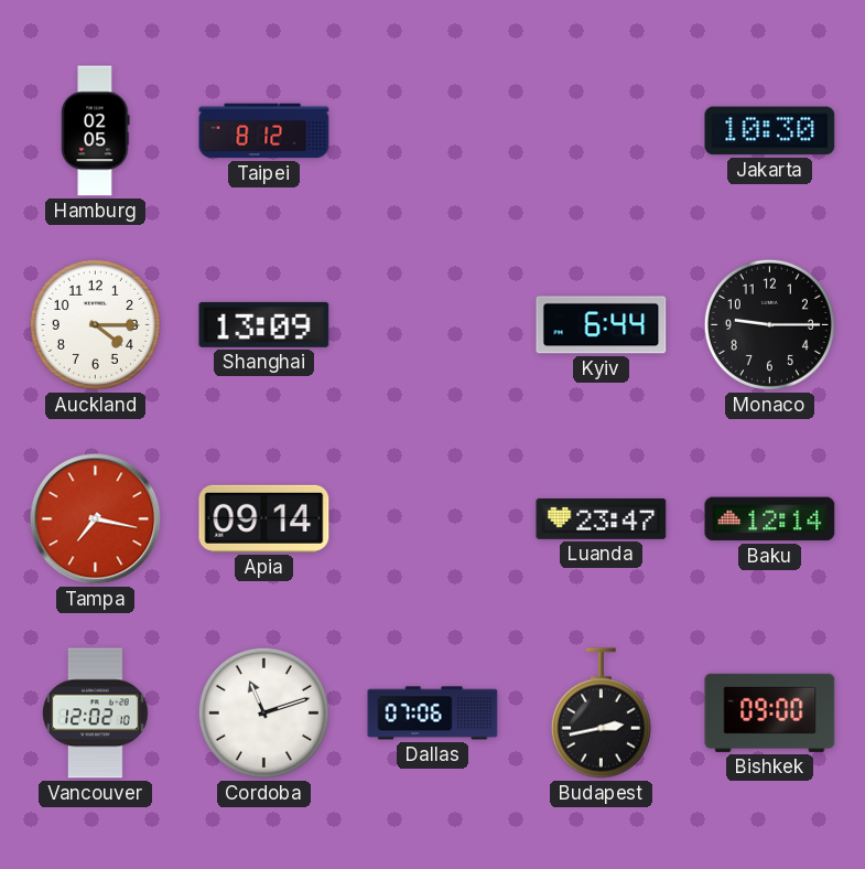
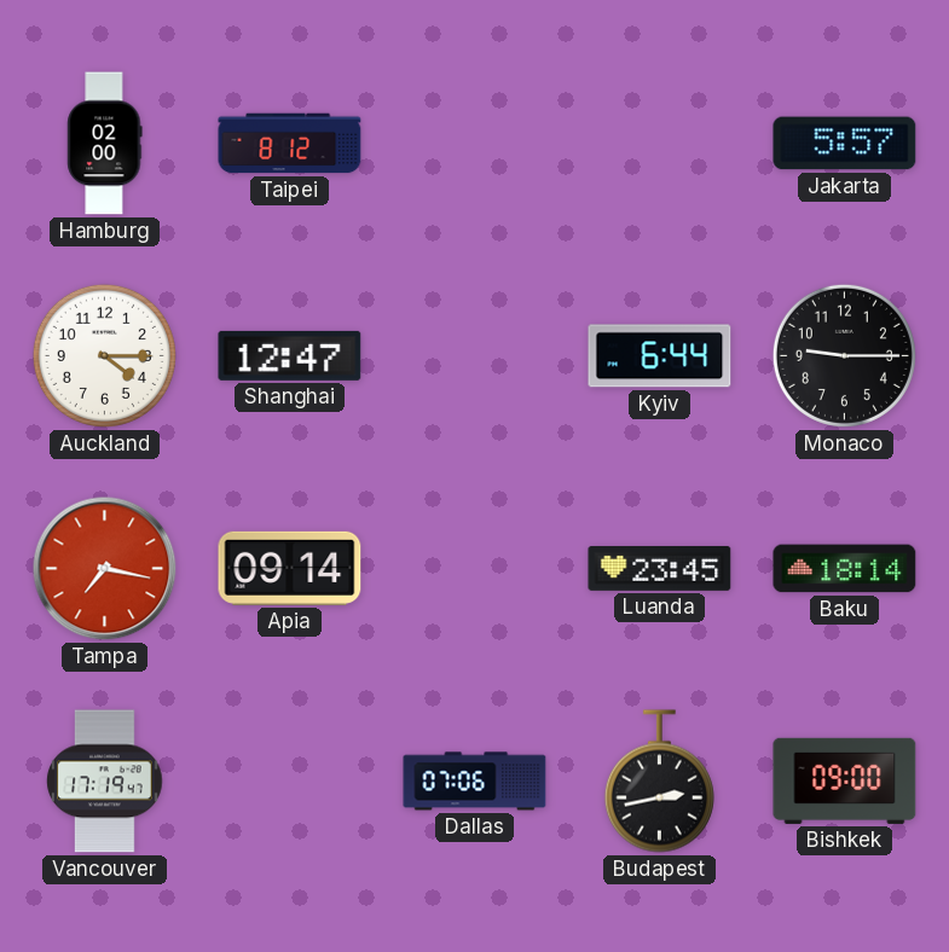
Hamburg: 02:05 -> 02:00
Jakarta: 10:30 -> 5:57
Shanghai: 13:09 -> 12:47
Luanda: 23:47 -> 23:45
Baku: 12:14 -> 18:14
Vancouver: 12:02 -> 17:19
Cordoba: 11:12 -> none
